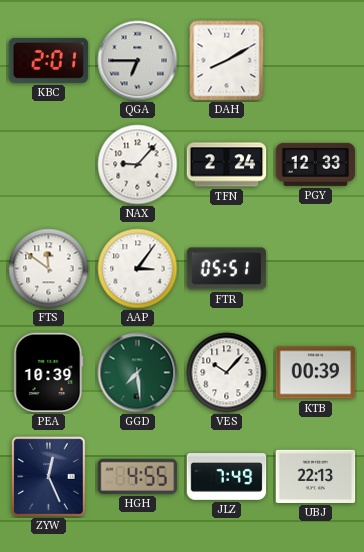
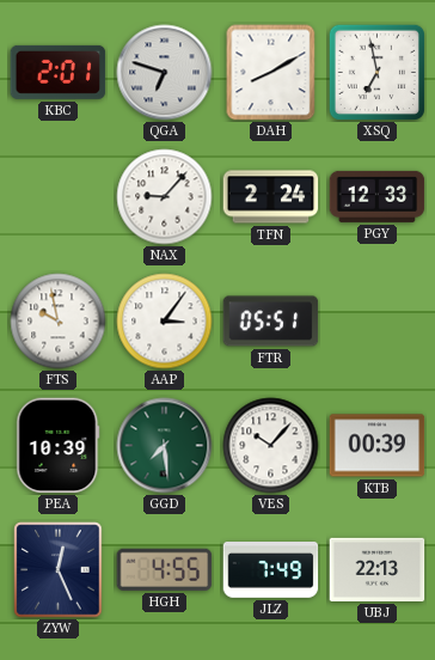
QGA: 6:45 -> 6:48
XSQ: none -> 6:58
FTS: 11:51 -> 9:58
